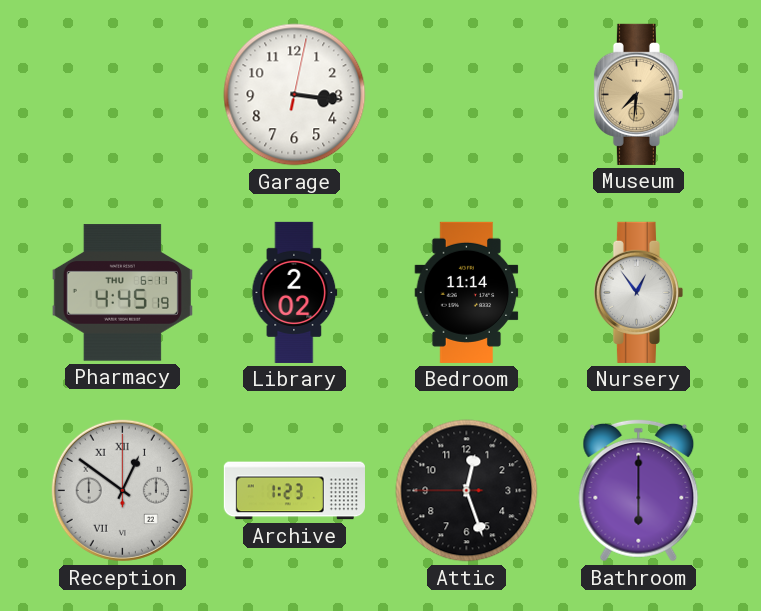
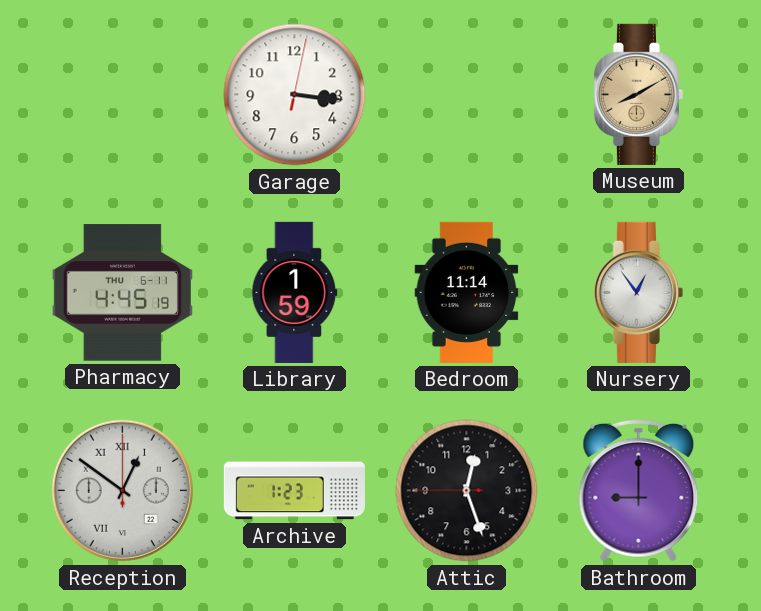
Museum: 7:31 -> 8:10
Library: 2:02 -> 1:59
Bathroom: 6:00 -> 9:00
